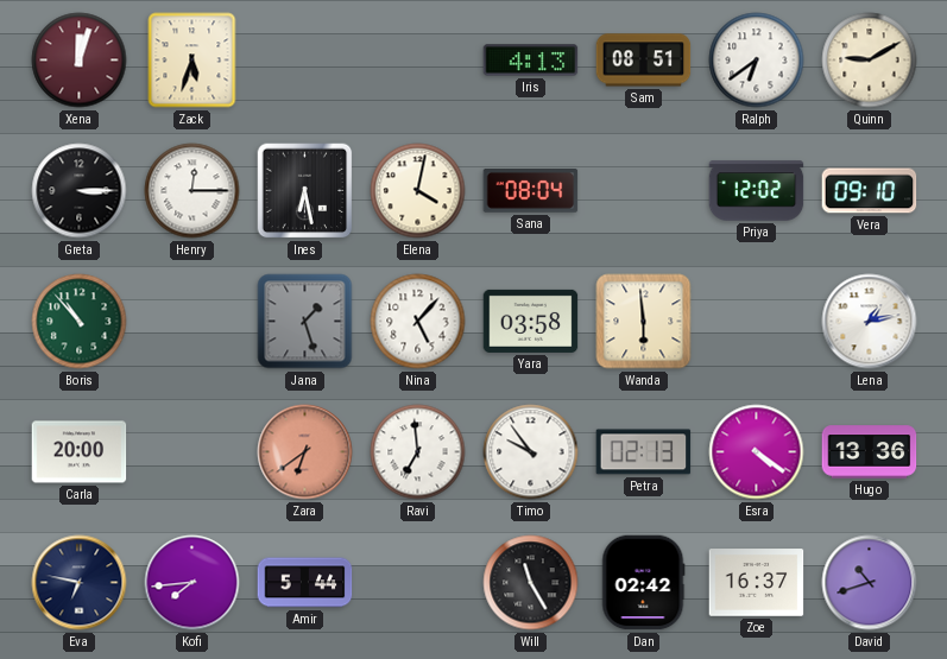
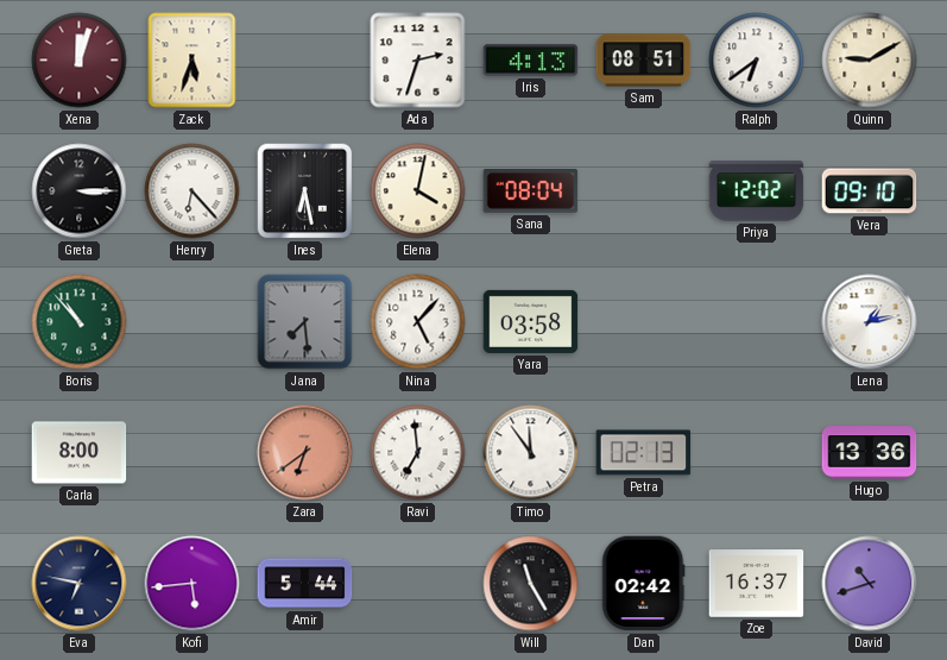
Ada: none -> 2:33
Henry: 12:15 -> 6:23
Jana: 1:27 -> 7:29
Wanda: 5:59 -> none
Carla: 20:00 -> 8:00
Timo: 9:54 -> 11:54
Esra: 4:21 -> none
Kofi: 7:44 -> 5:44
